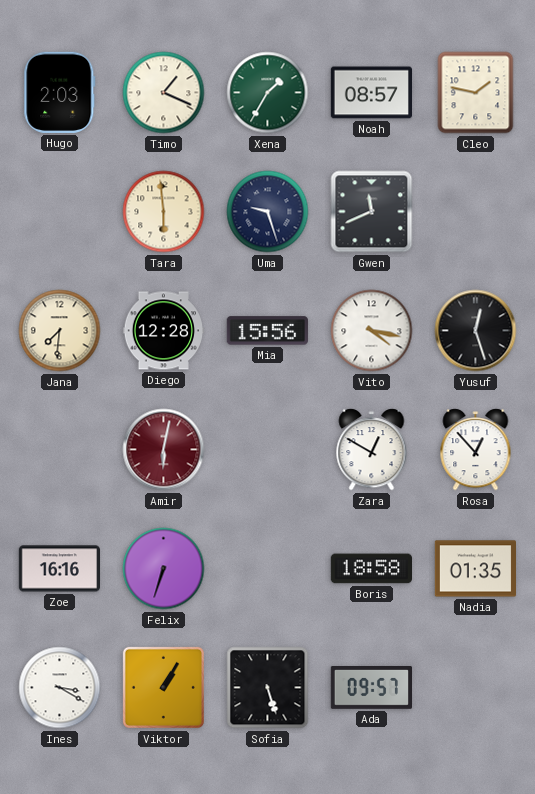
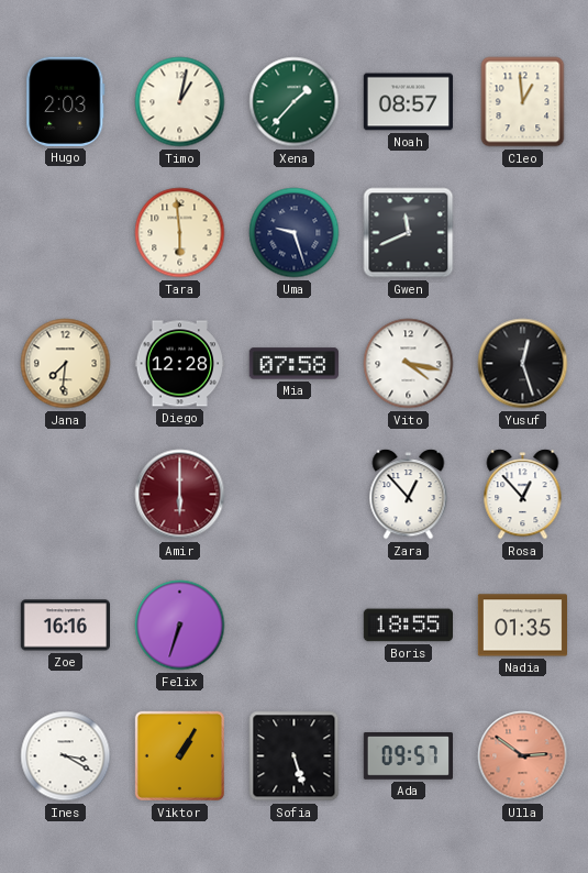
Timo: 1:19 -> 1:02
Xena: 1:35 -> 1:37
Cleo: 1:47 -> 12:59
Mia: 15:56 -> 07:58
Amir: 6:02 -> 6:00
Zara: 12:50 -> 12:53
Boris: 18:58 -> 18:55
Ulla: none -> 2:51
